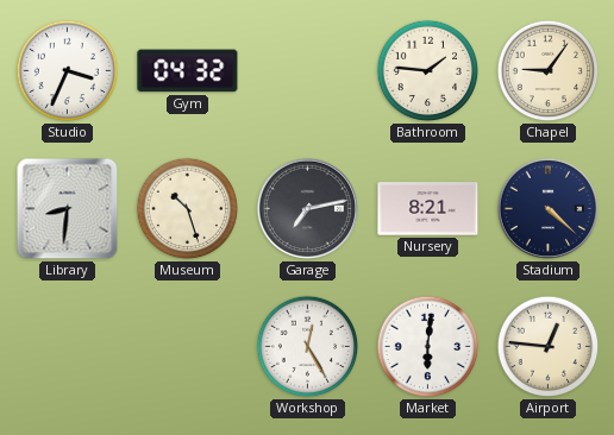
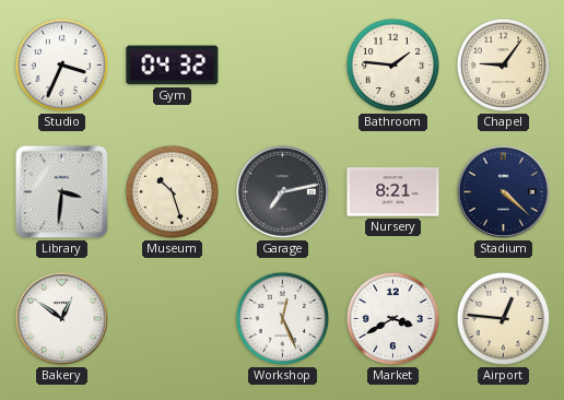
Library: 8:31 -> 3:31
Bakery: none -> 12:51
Workshop: 12:25 -> 12:26
Market: 6:01 -> 3:40
